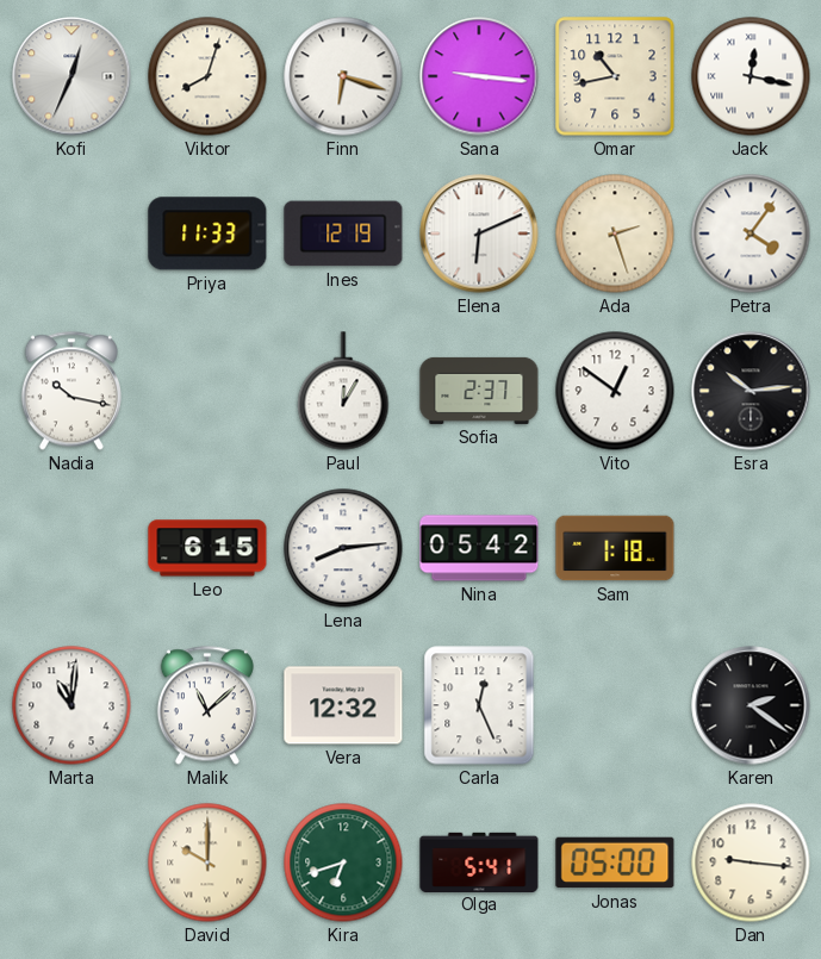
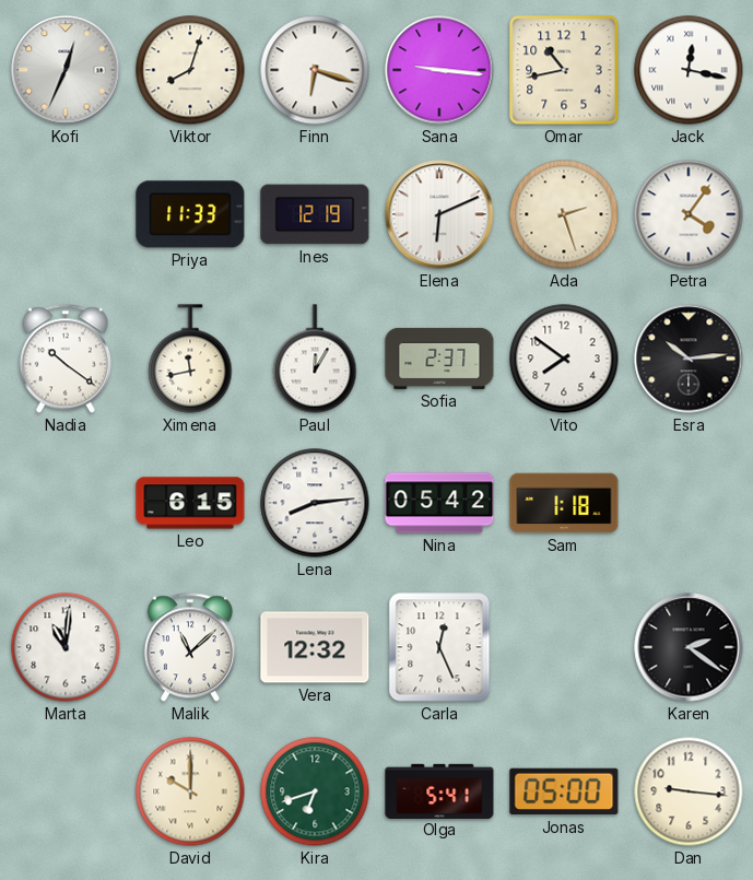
Nadia: 10:17 -> 10:21
Ximena: none -> 11:43
Vito: 12:51 -> 7:51
